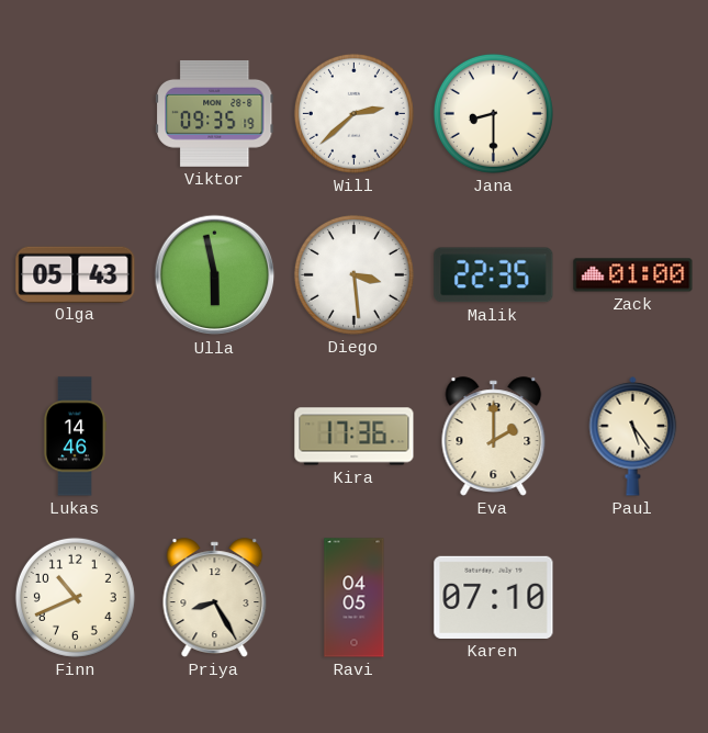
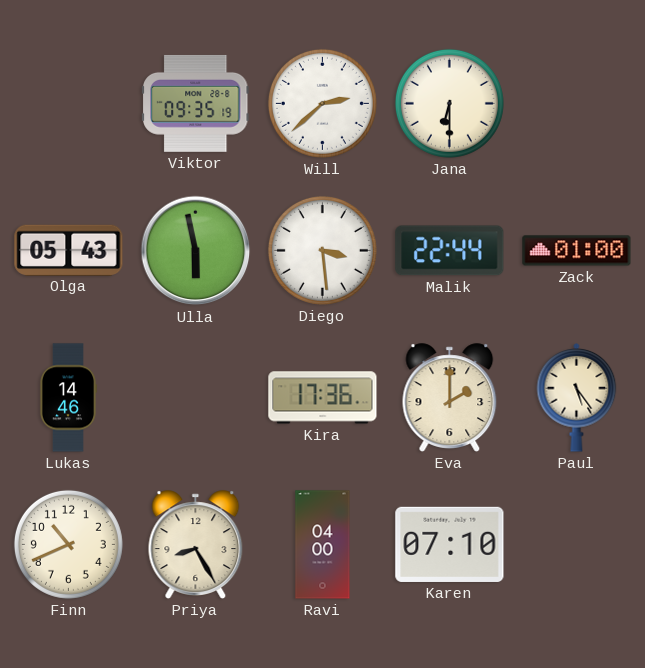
Jana: 8:30 -> 6:30
Malik: 22:35 -> 22:44
Ravi: 04:05 -> 04:00
